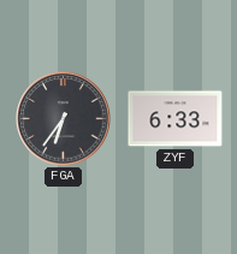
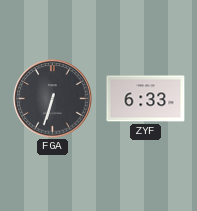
FGA: 6:36 -> 6:33
